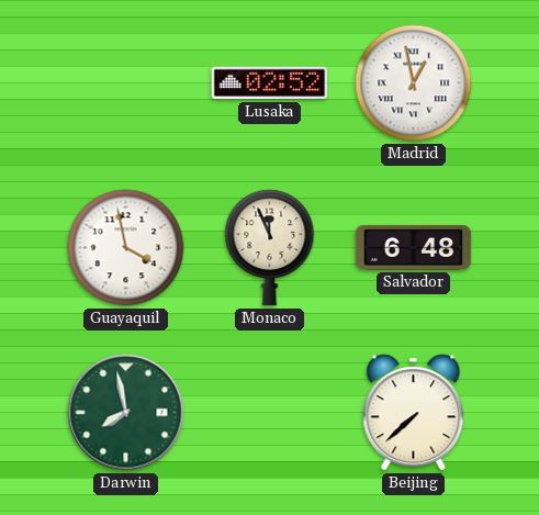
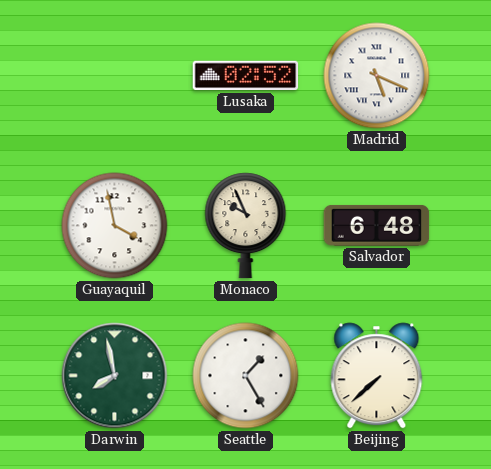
Madrid: 12:58 -> 5:19
Monaco: 11:56 -> 9:56
Seattle: none -> 1:25
